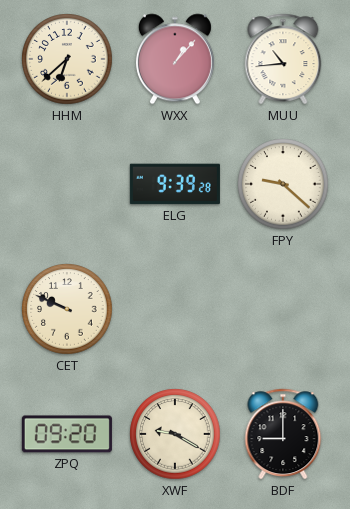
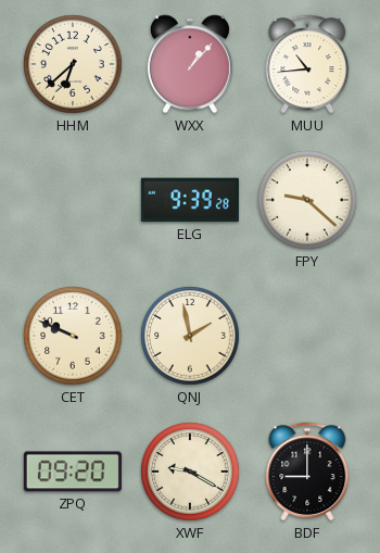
QNJ: none -> 1:58
